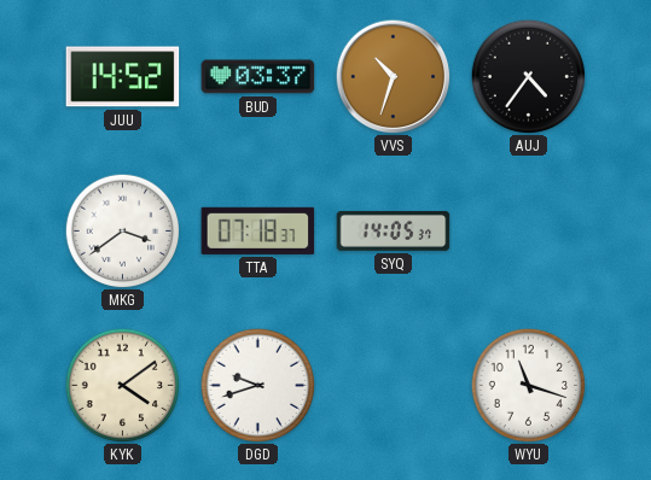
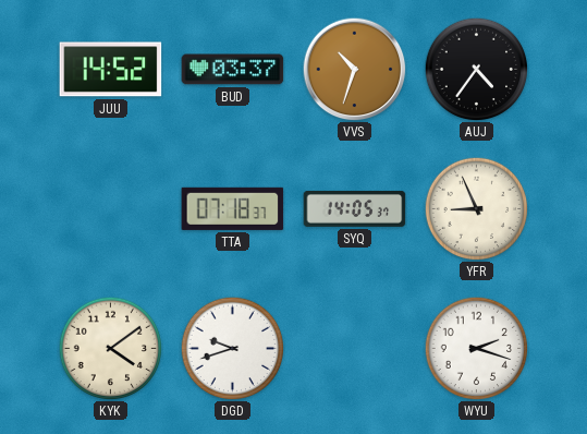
MKG: 3:39 -> none
YFR: none -> 8:56
WYU: 11:18 -> 2:18
